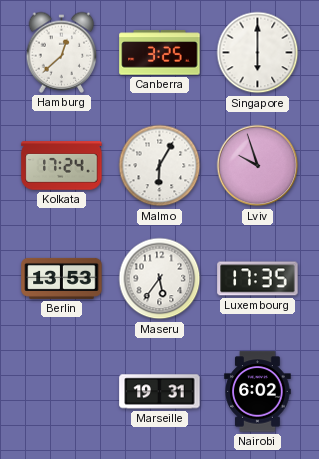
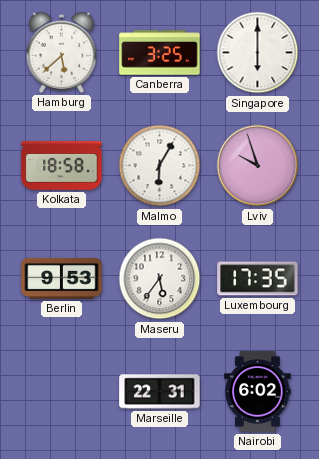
Hamburg: 12:38 -> 5:38
Kolkata: 17:24 -> 18:58
Berlin: 13:53 -> 9:53
Marseille: 19:31 -> 22:31
